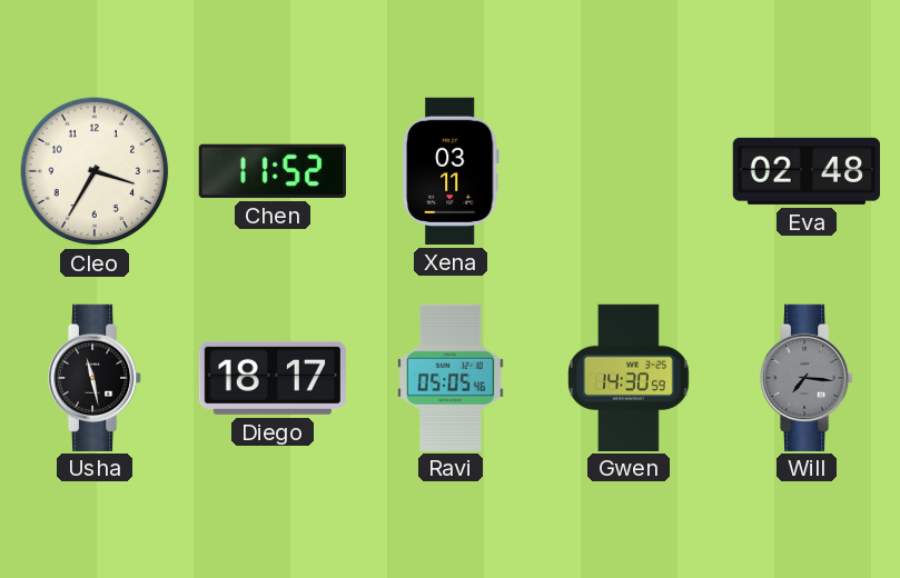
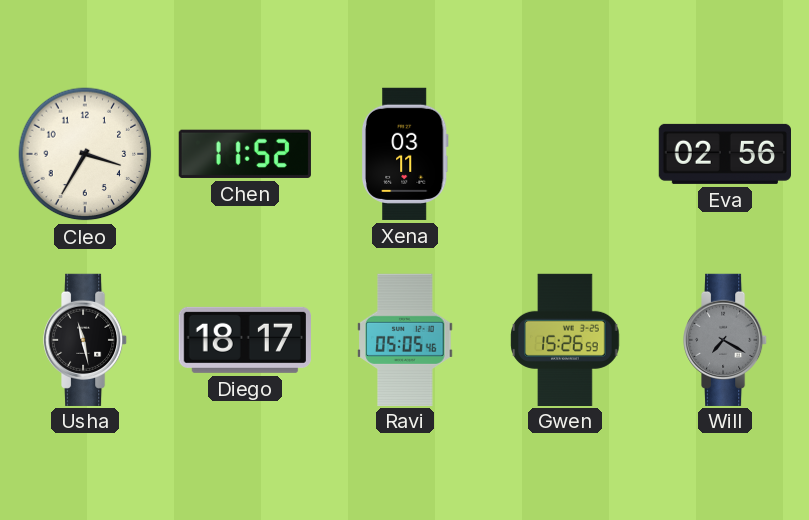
Eva: 02:48 -> 02:56
Gwen: 14:30 -> 15:26
Will: 7:16 -> 7:20
